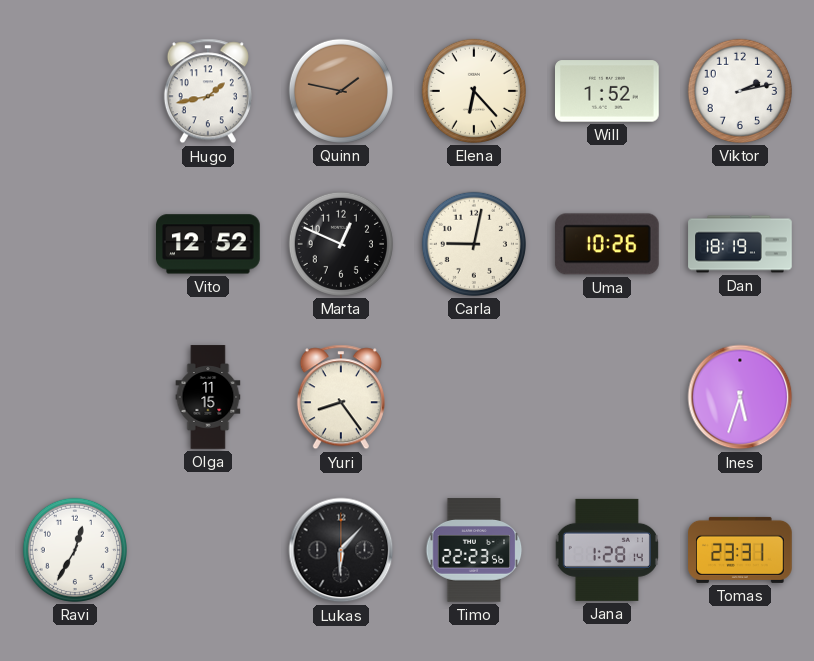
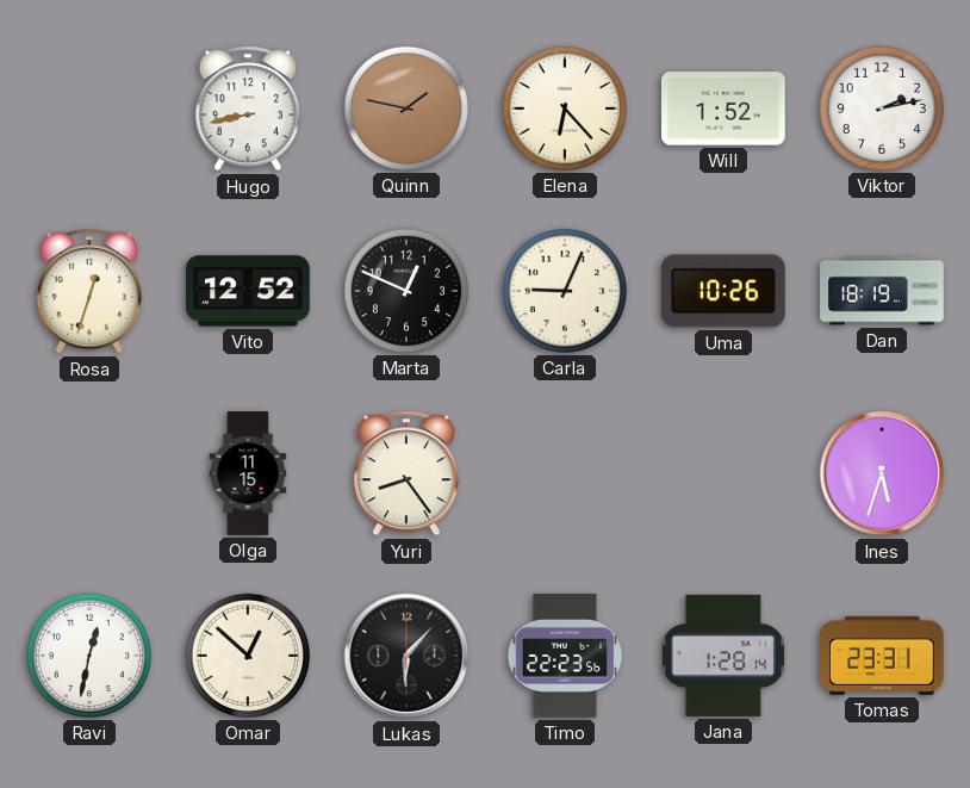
Hugo: 1:43 -> 8:43
Rosa: none -> 12:33
Carla: 9:02 -> 9:04
Ravi: 12:35 -> 12:32
Omar: none -> 12:52
